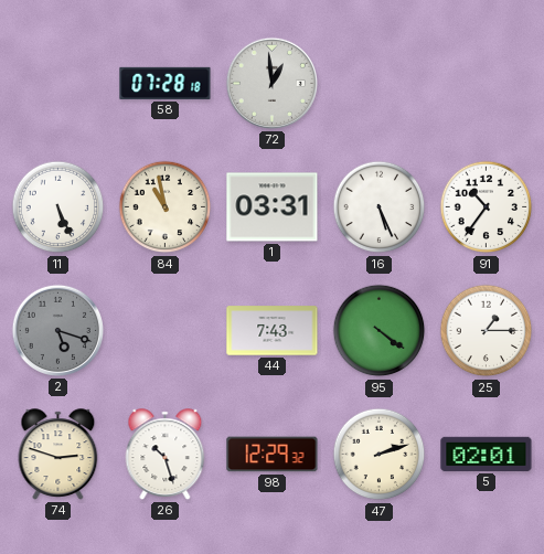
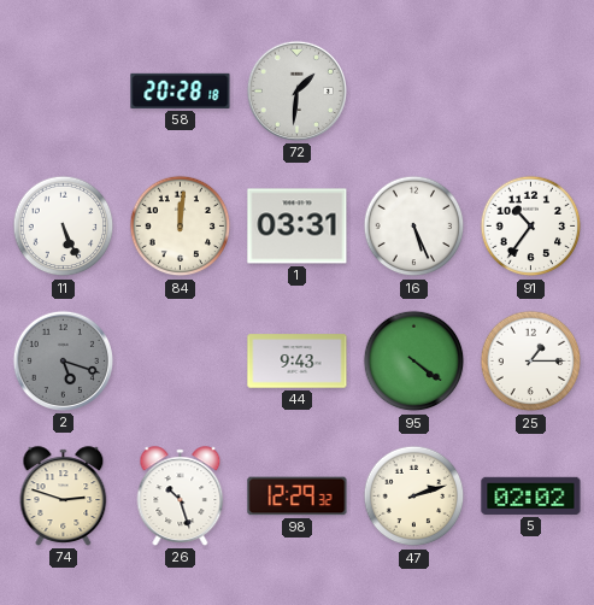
58: 07:28 -> 20:28
72: 12:59 -> 1:31
84: 10:58 -> 12:01
44: 7:43 -> 9:43
5: 02:01 -> 02:02
